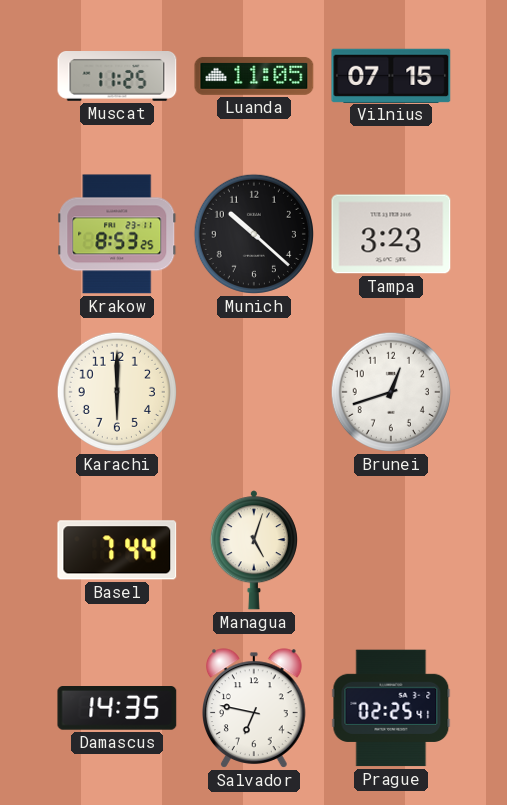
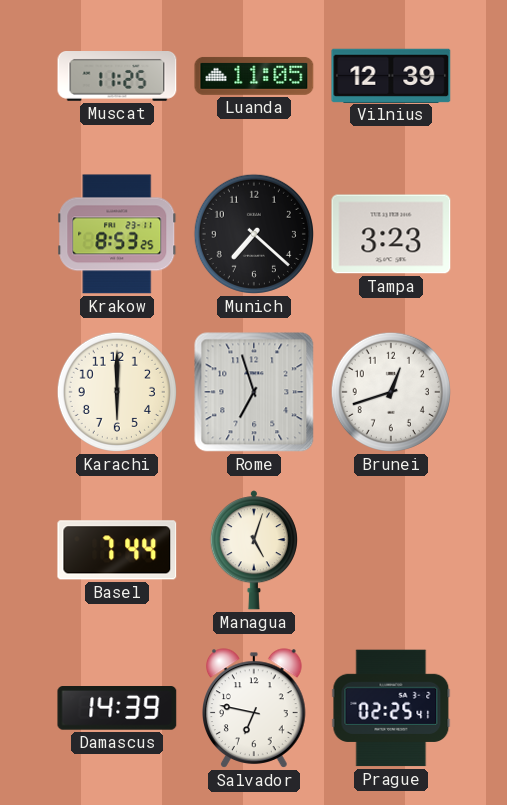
Vilnius: 07:15 -> 12:39
Munich: 10:22 -> 7:22
Rome: none -> 6:57
Damascus: 14:35 -> 14:39
